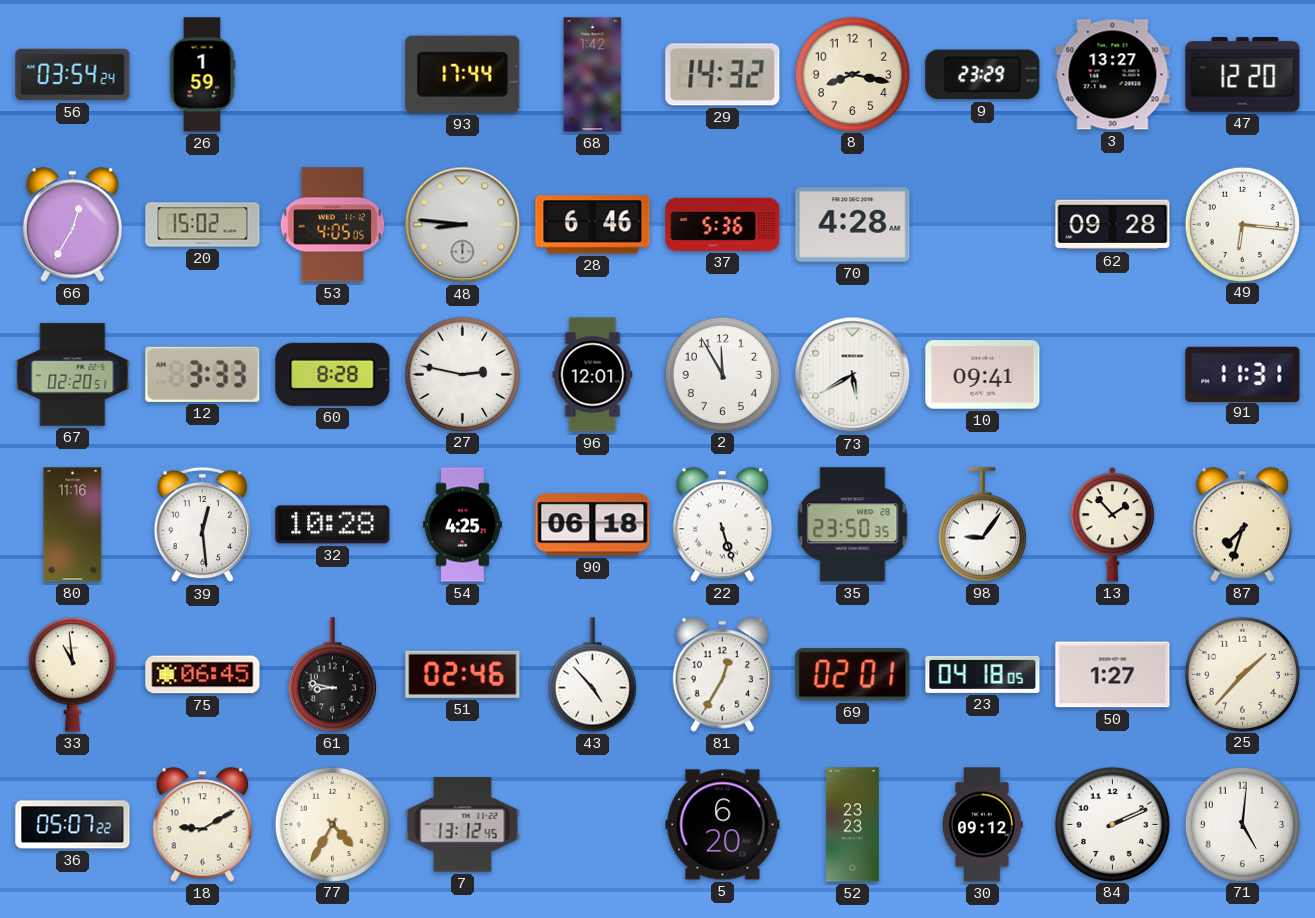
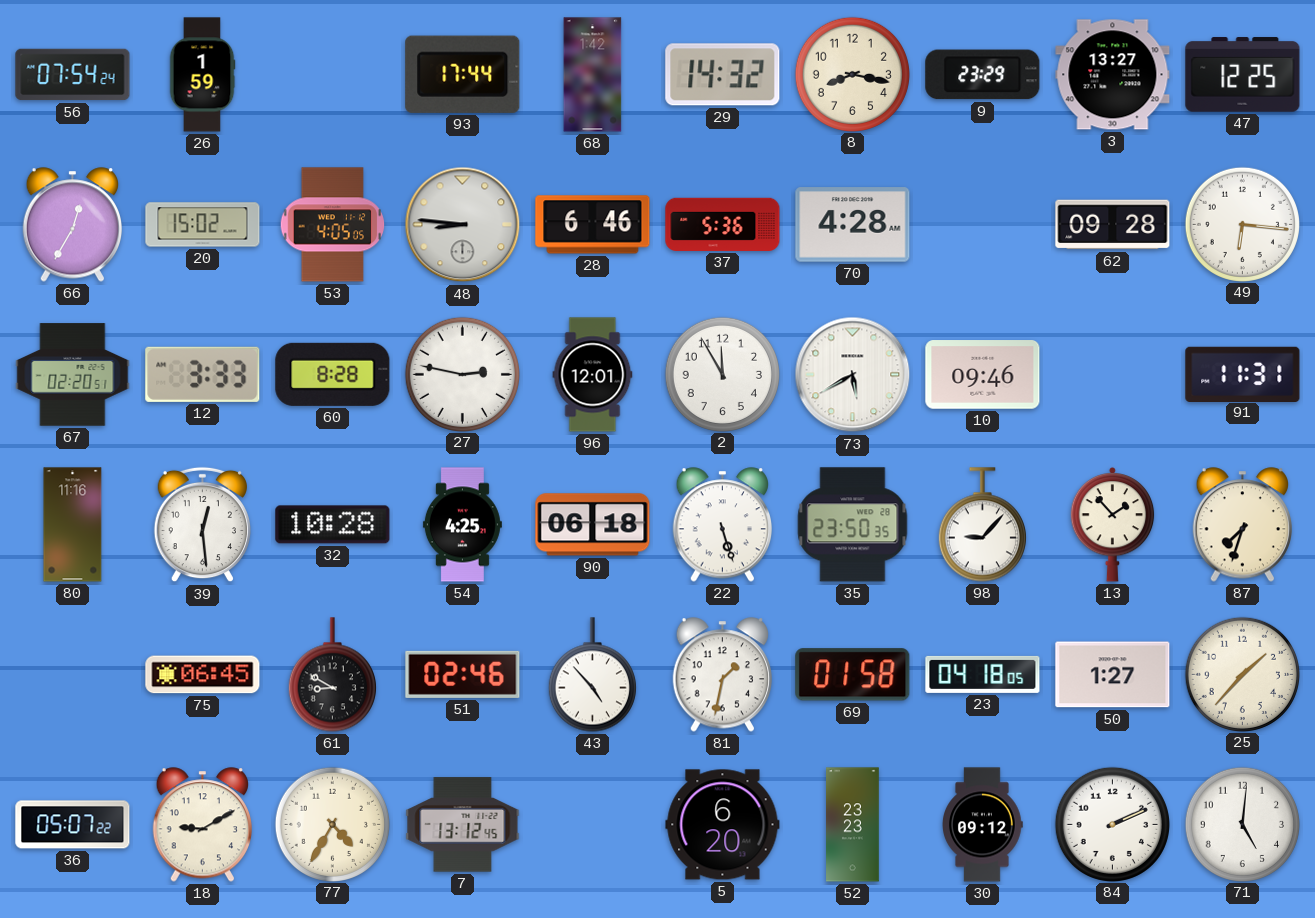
56: 03:54 -> 07:54
47: 12:20 -> 12:25
10: 09:41 -> 09:46
98: 9:06 -> 9:07
33: 10:59 -> none
61: 8:47 -> 8:50
81: 12:35 -> 1:32
69: 02:01 -> 01:58
